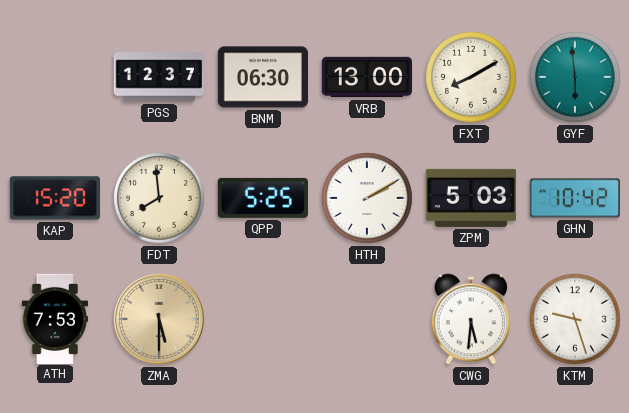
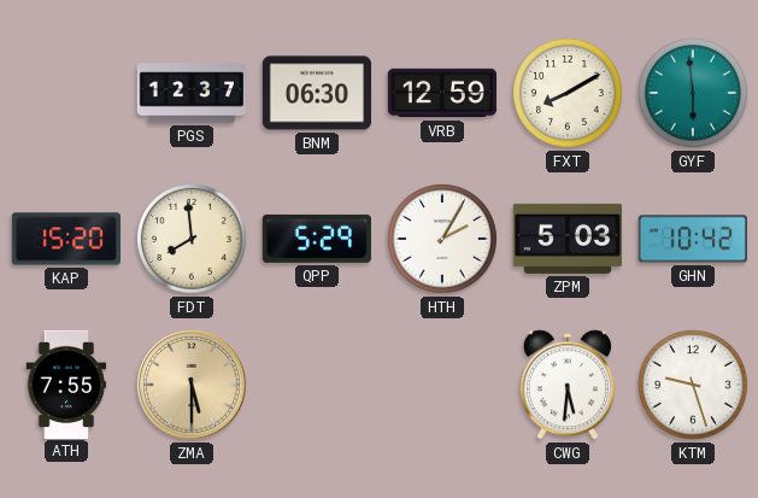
VRB: 13:00 -> 12:59
QPP: 5:25 -> 5:29
HTH: 2:10 -> 2:05
ATH: 7:53 -> 7:55
